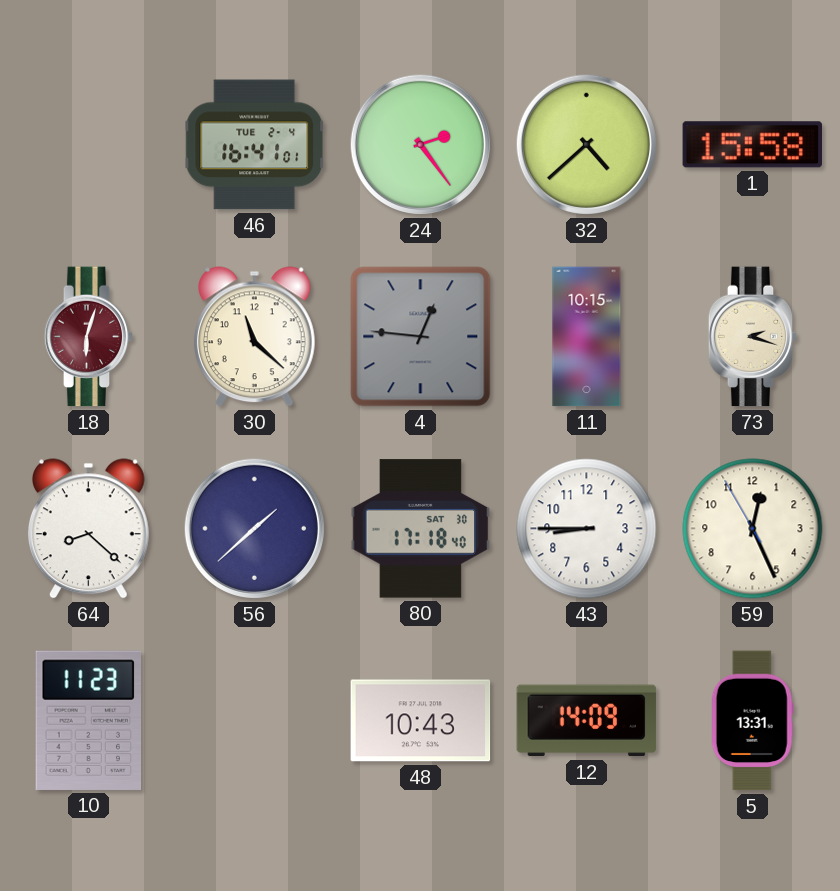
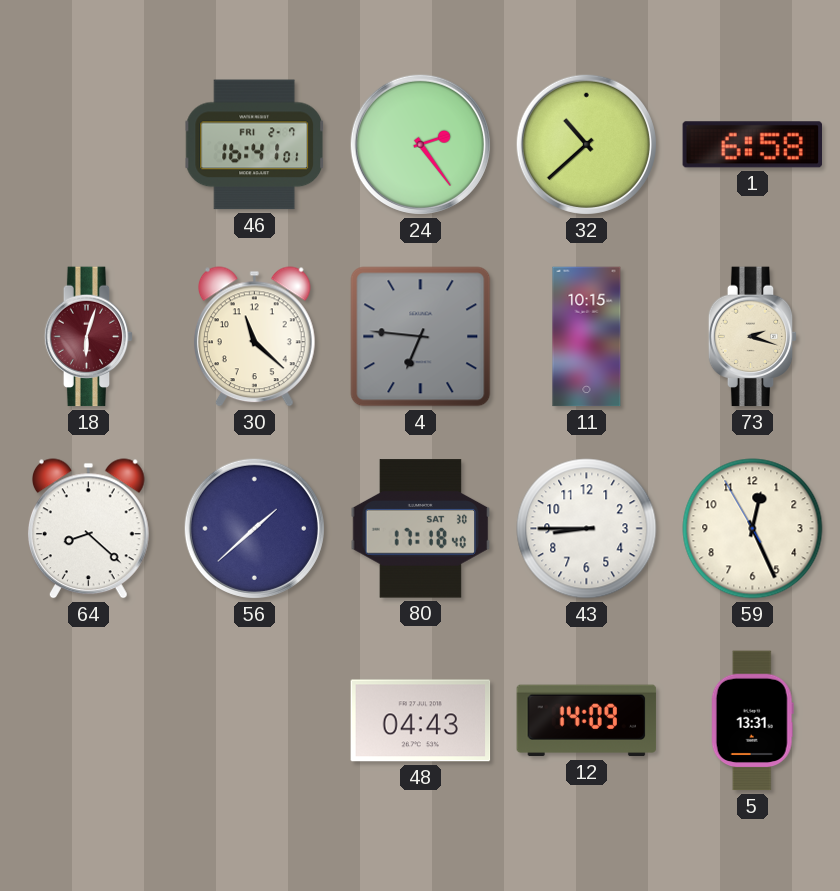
46 date: TUE 2-4 -> FRI 2-7
32: 4:38 -> 10:38
1: 15:58 -> 6:58
4: 12:46 -> 6:46
10: 11:23 -> none
48: 10:43 -> 04:43
